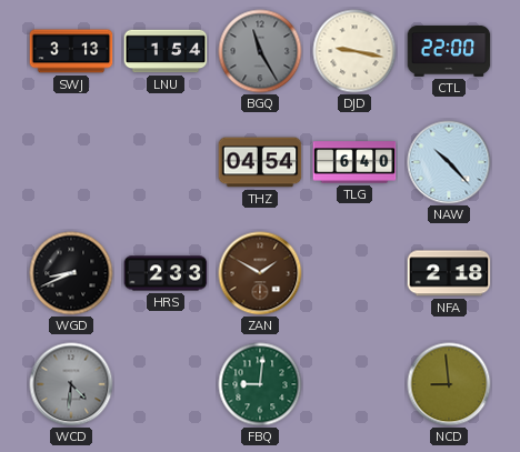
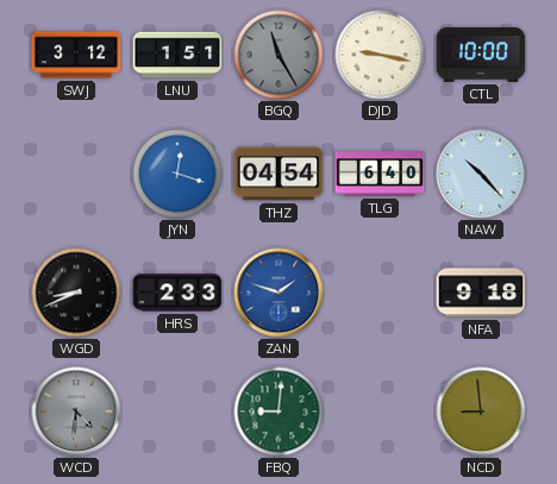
SWJ: 3:13 -> 3:12
LNU: 1:54 -> 1:51
CTL: 22:00 -> 10:00
JYN: none -> 12:18
ZAN: 1:50 -> 1:48
ZAN dial: brown -> blue
NFA: 2:18 -> 9:18
